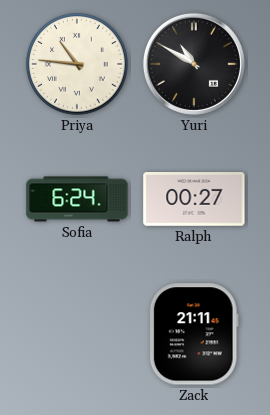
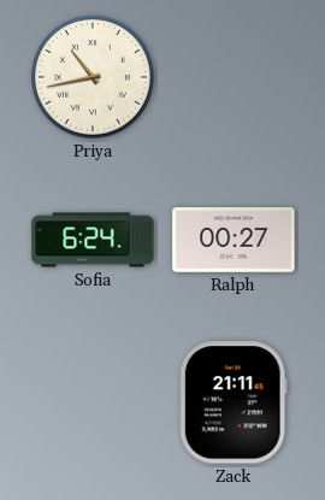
Priya: 10:46 -> 10:43
Yuri: 10:50 -> none
